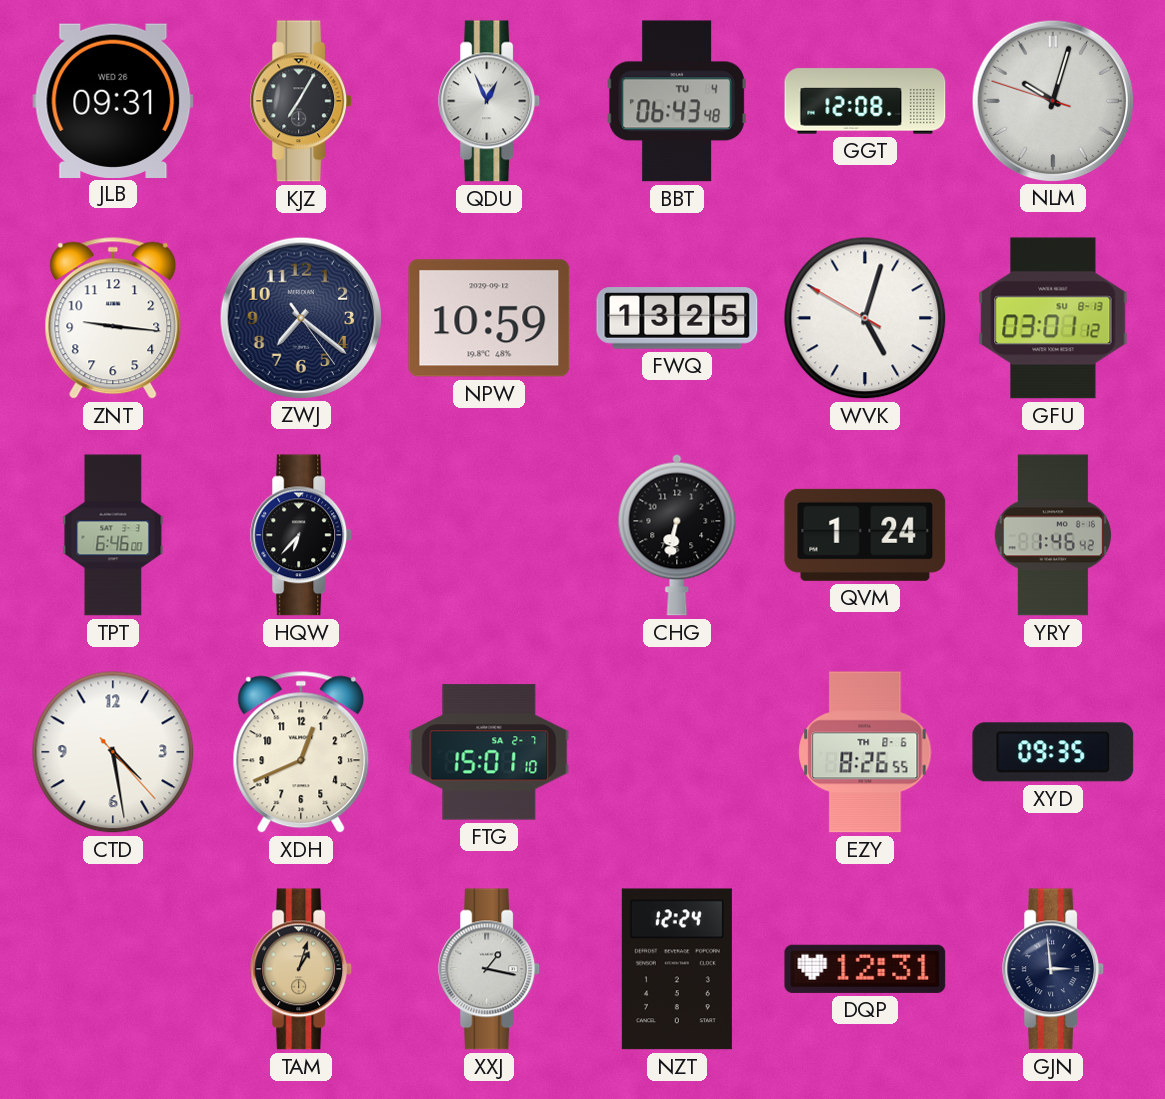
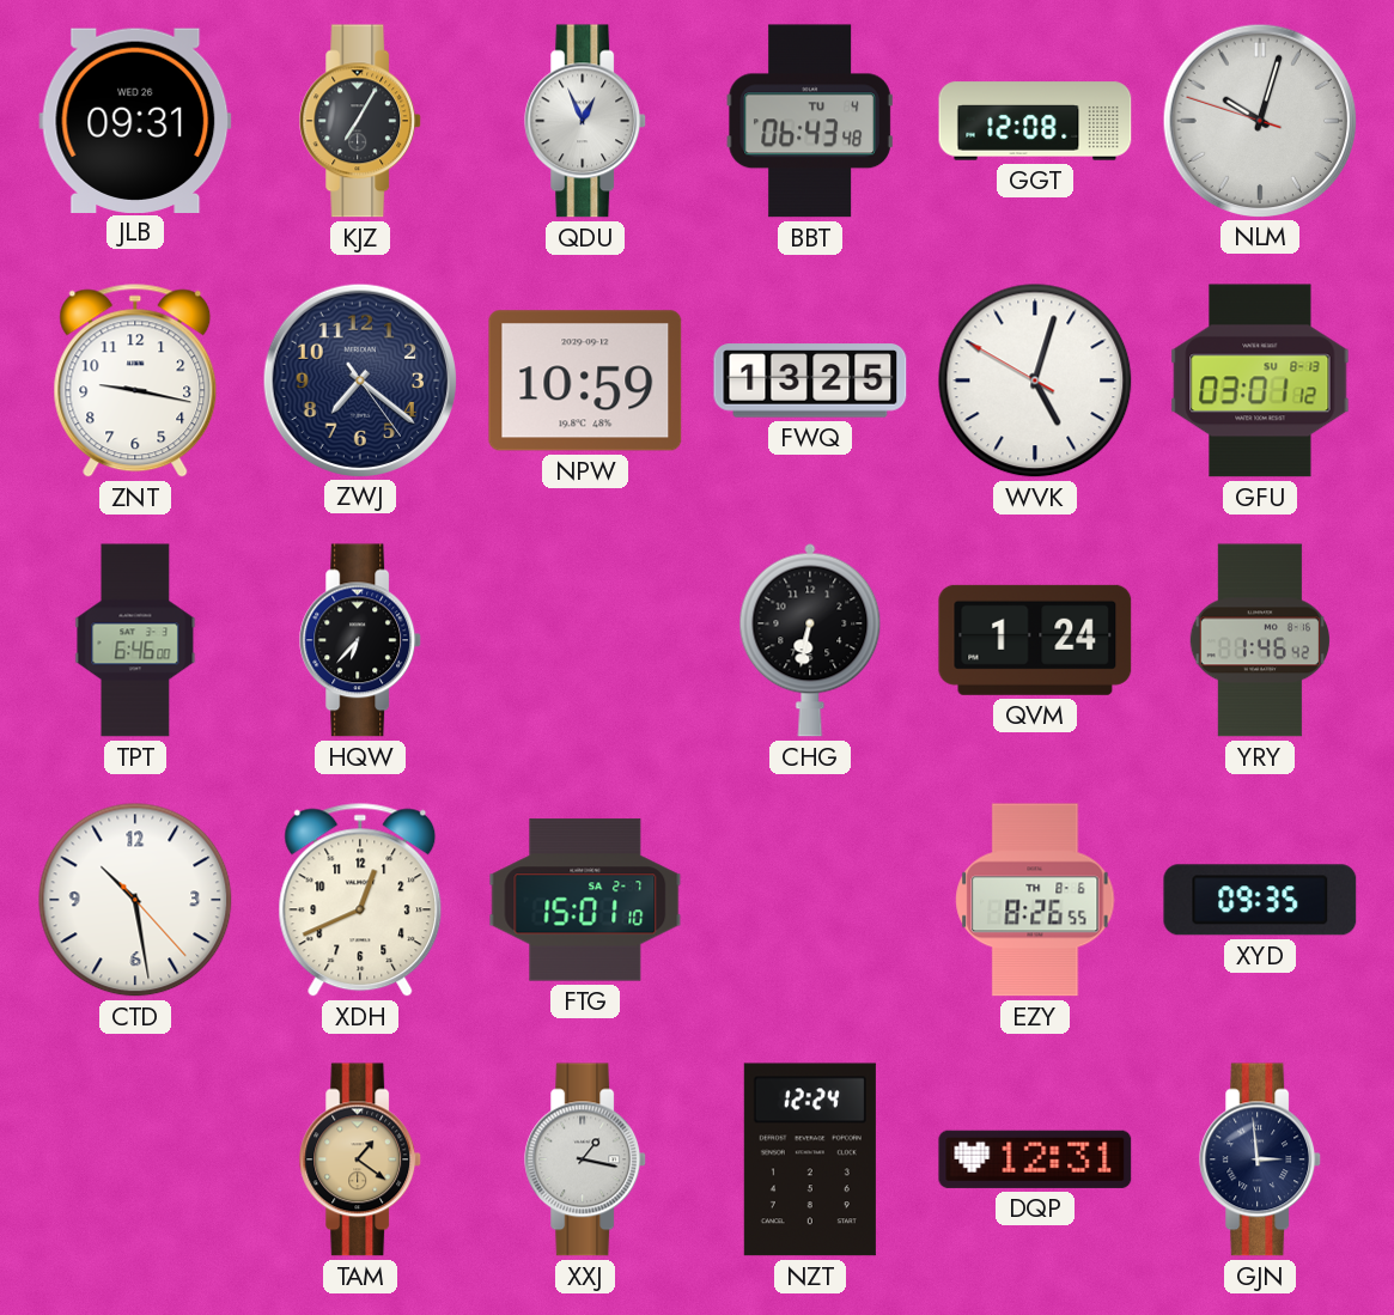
ZNT: 9:16 -> 9:17
CTD: 4:28 -> 10:28
TAM: 1:03 -> 1:21
